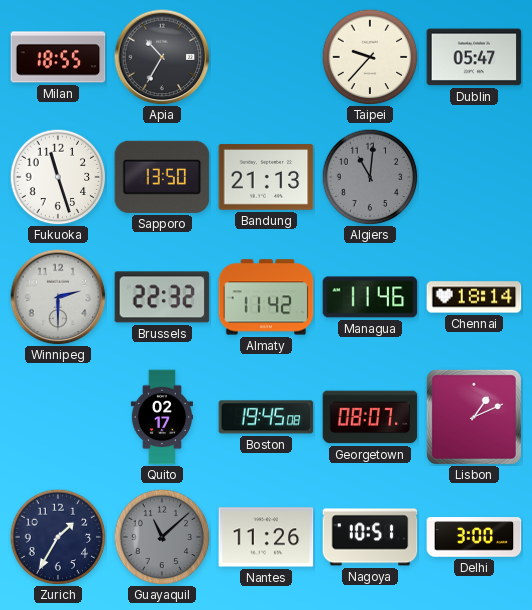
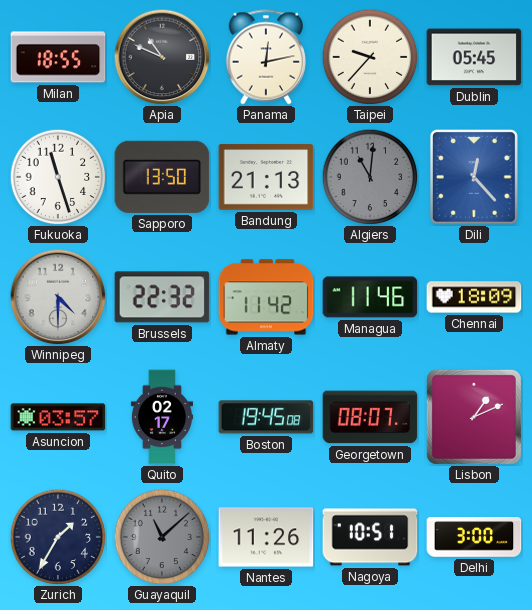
Apia: 10:35 -> 10:49
Panama: none -> 12:13
Dublin: 05:47 -> 05:45
Dili: none -> 12:23
Winnipeg: 2:30 -> 4:30
Chennai: 18:14 -> 18:09
Asuncion: none -> 03:57
